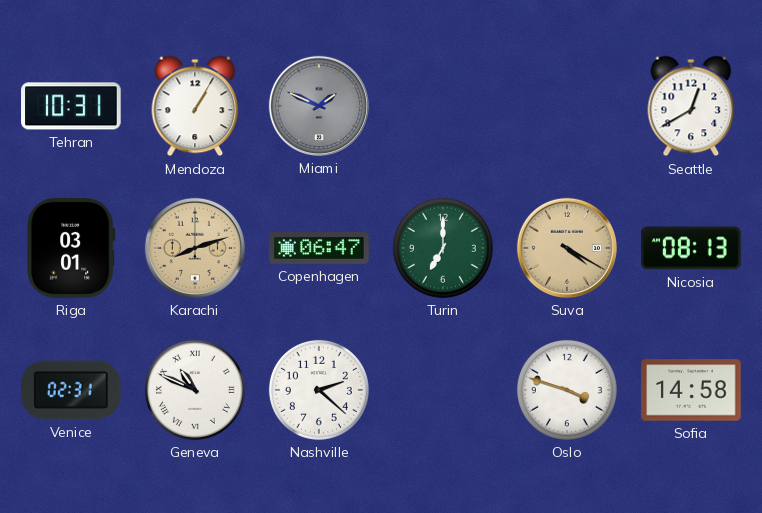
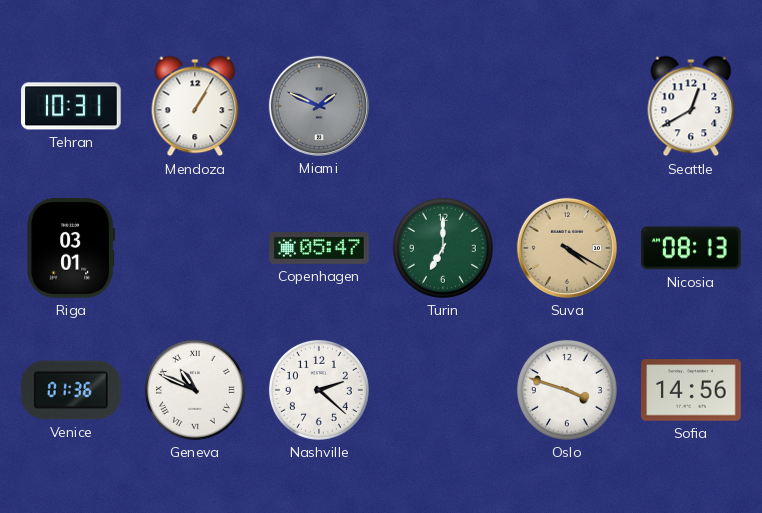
Karachi: 8:12 -> none
Copenhagen: 06:47 -> 05:47
Venice: 02:31 -> 01:36
Sofia: 14:58 -> 14:56
